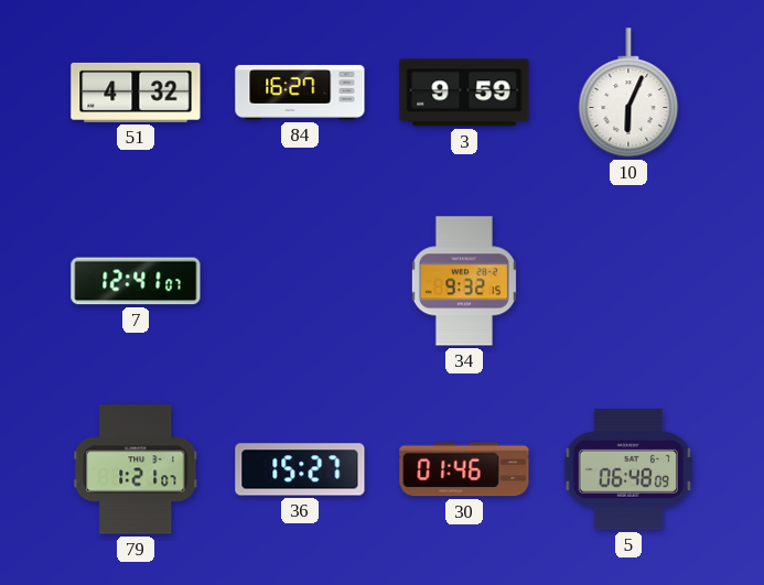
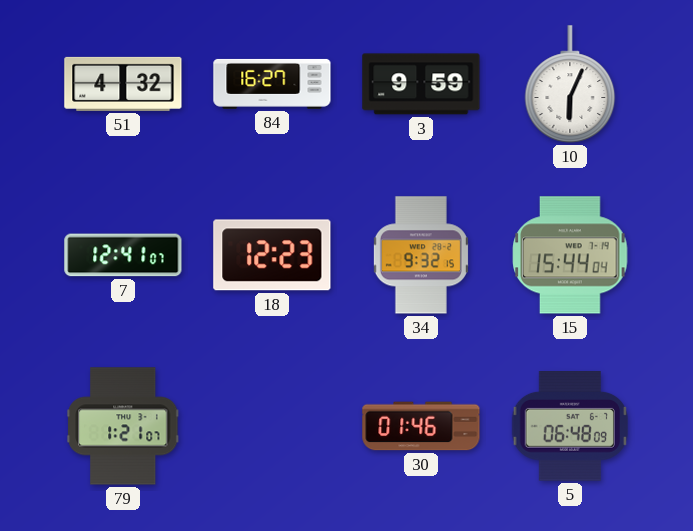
18: none -> 12:23
15: none -> 15:44
36: 15:27 -> none
